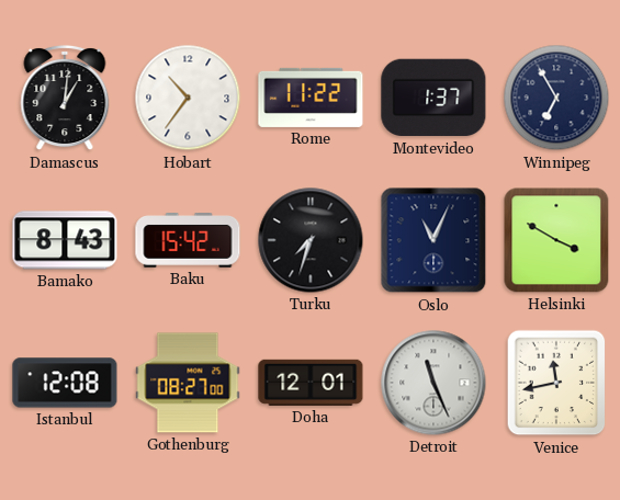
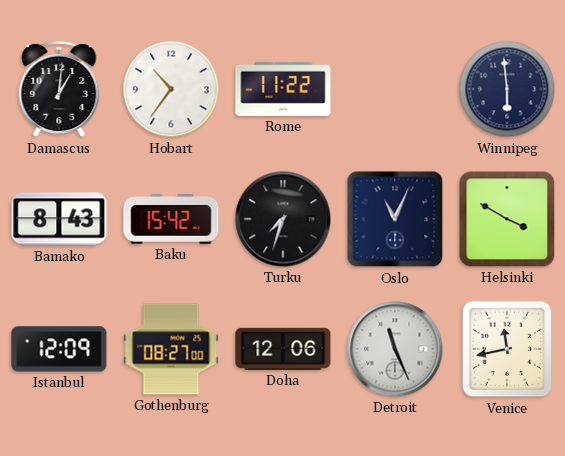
Montevideo: 1:37 -> none
Winnipeg: 6:55 -> 5:59
Istanbul: 12:08 -> 12:09
Doha: 12:01 -> 12:06
